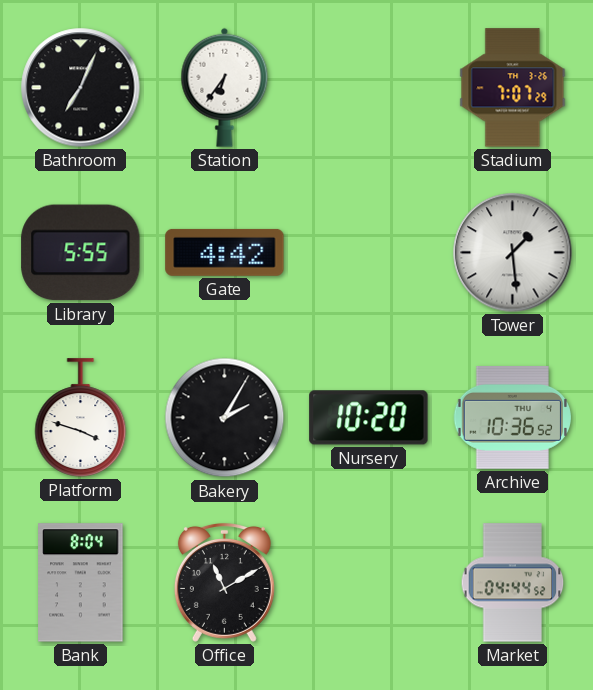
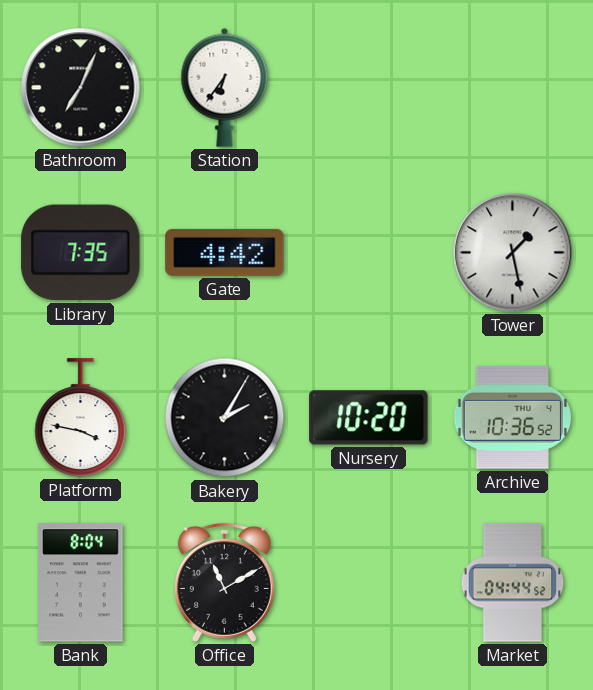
Stadium: 7:07 -> none
Library: 5:55 -> 7:35
Tower: 1:29 -> 1:28
Platform: 3:48 -> 3:47
